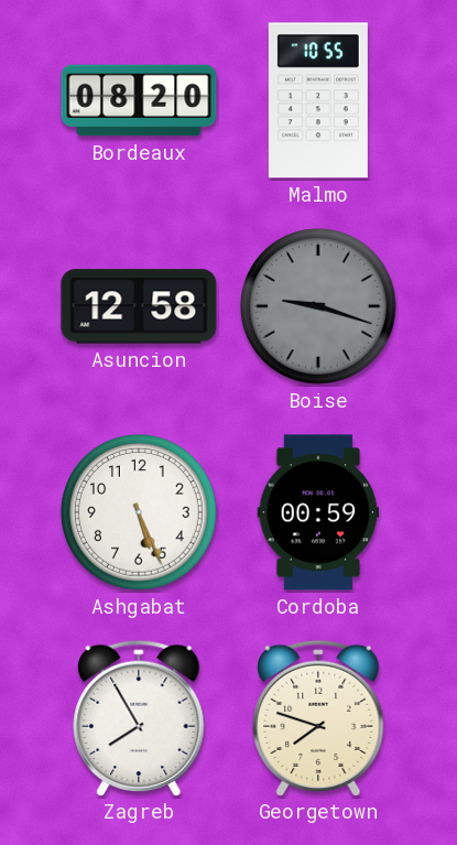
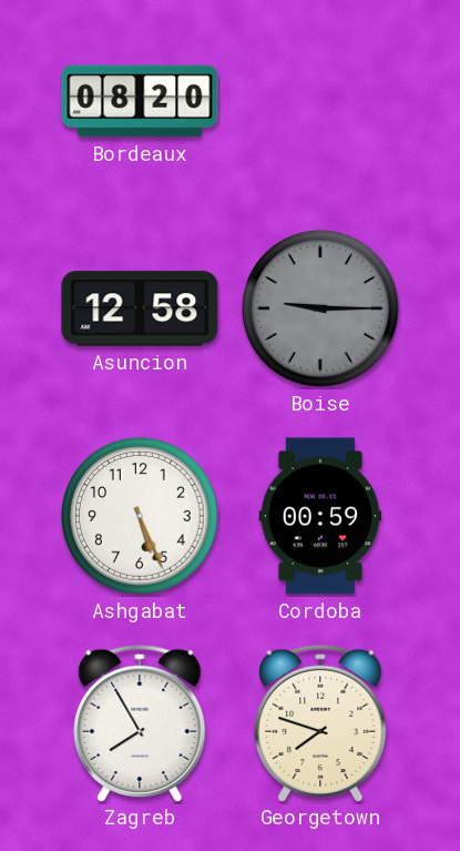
Malmo: 10:55 -> none
Boise: 9:18 -> 9:15
